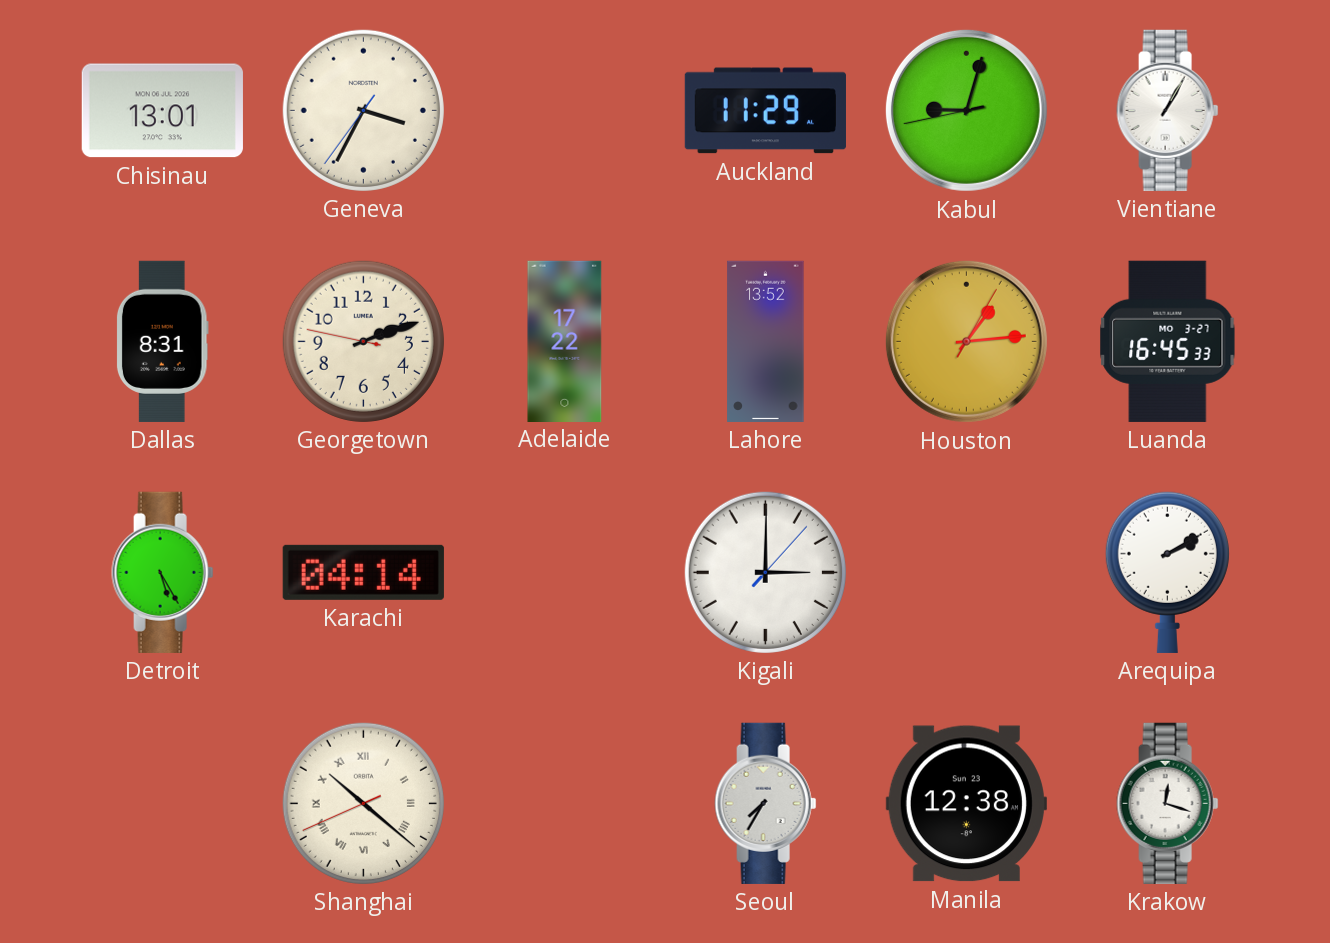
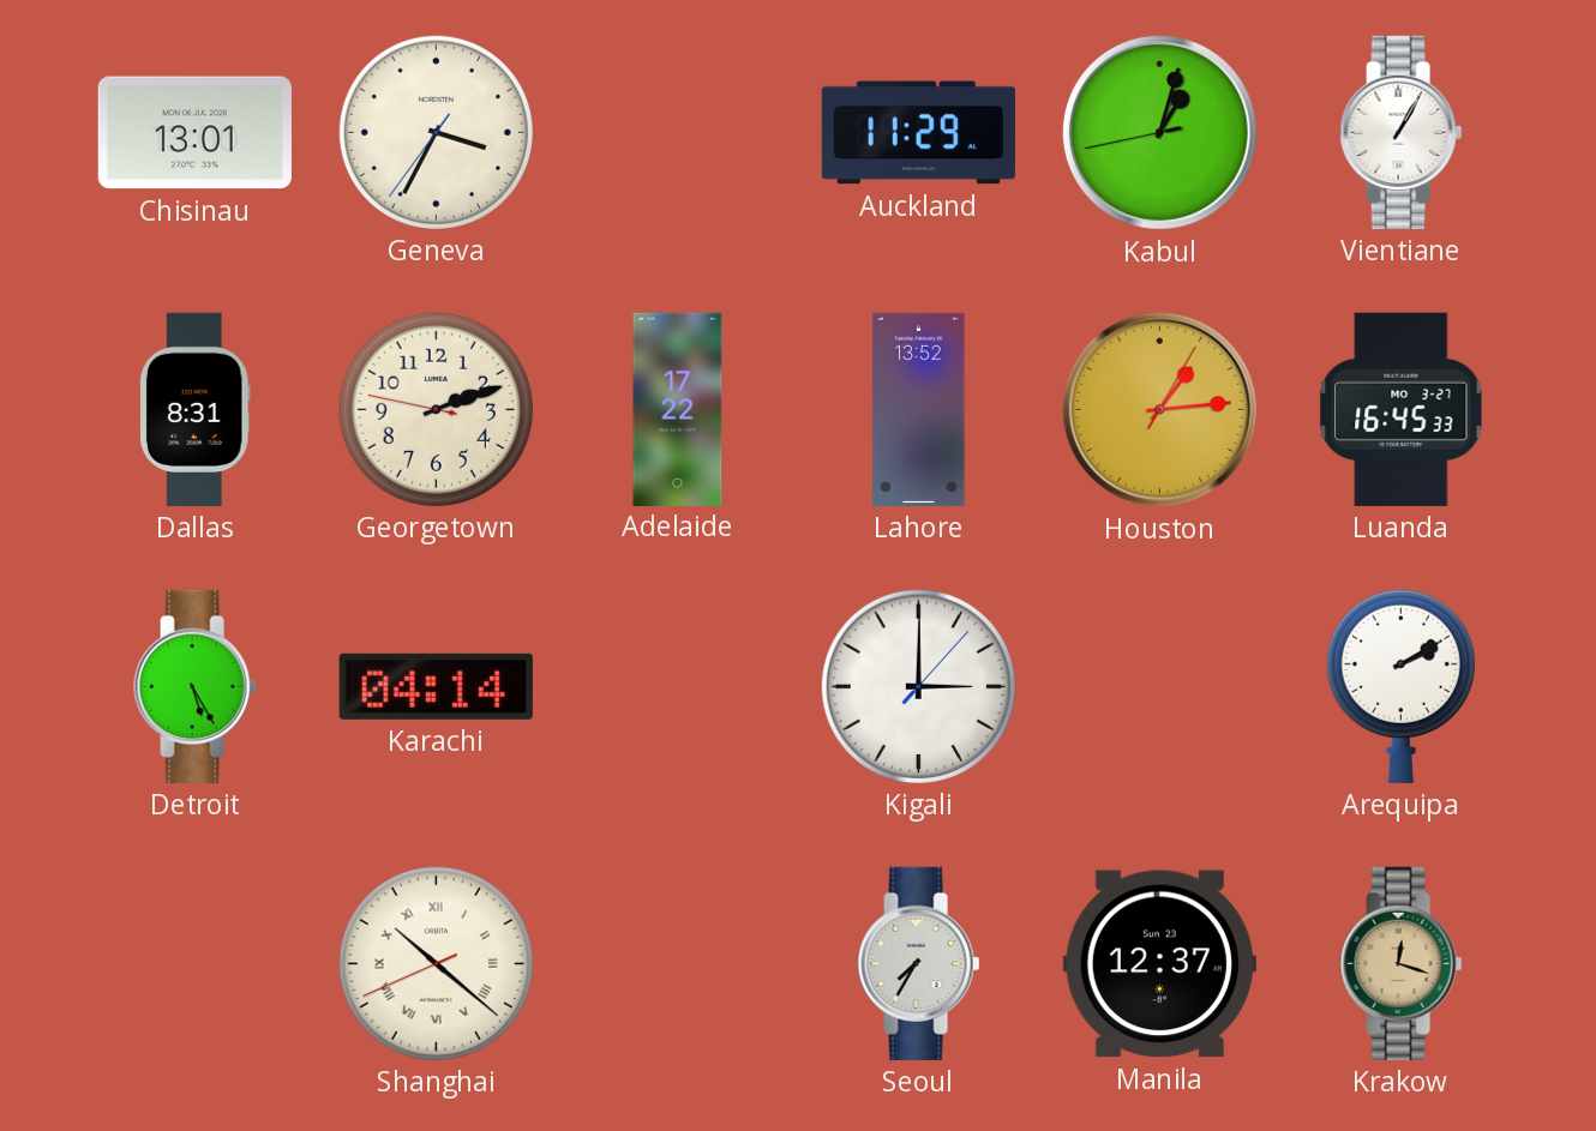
Kabul: 9:02 -> 1:02
Manila: 12:38 -> 12:37
Krakow dial: white -> champagne
